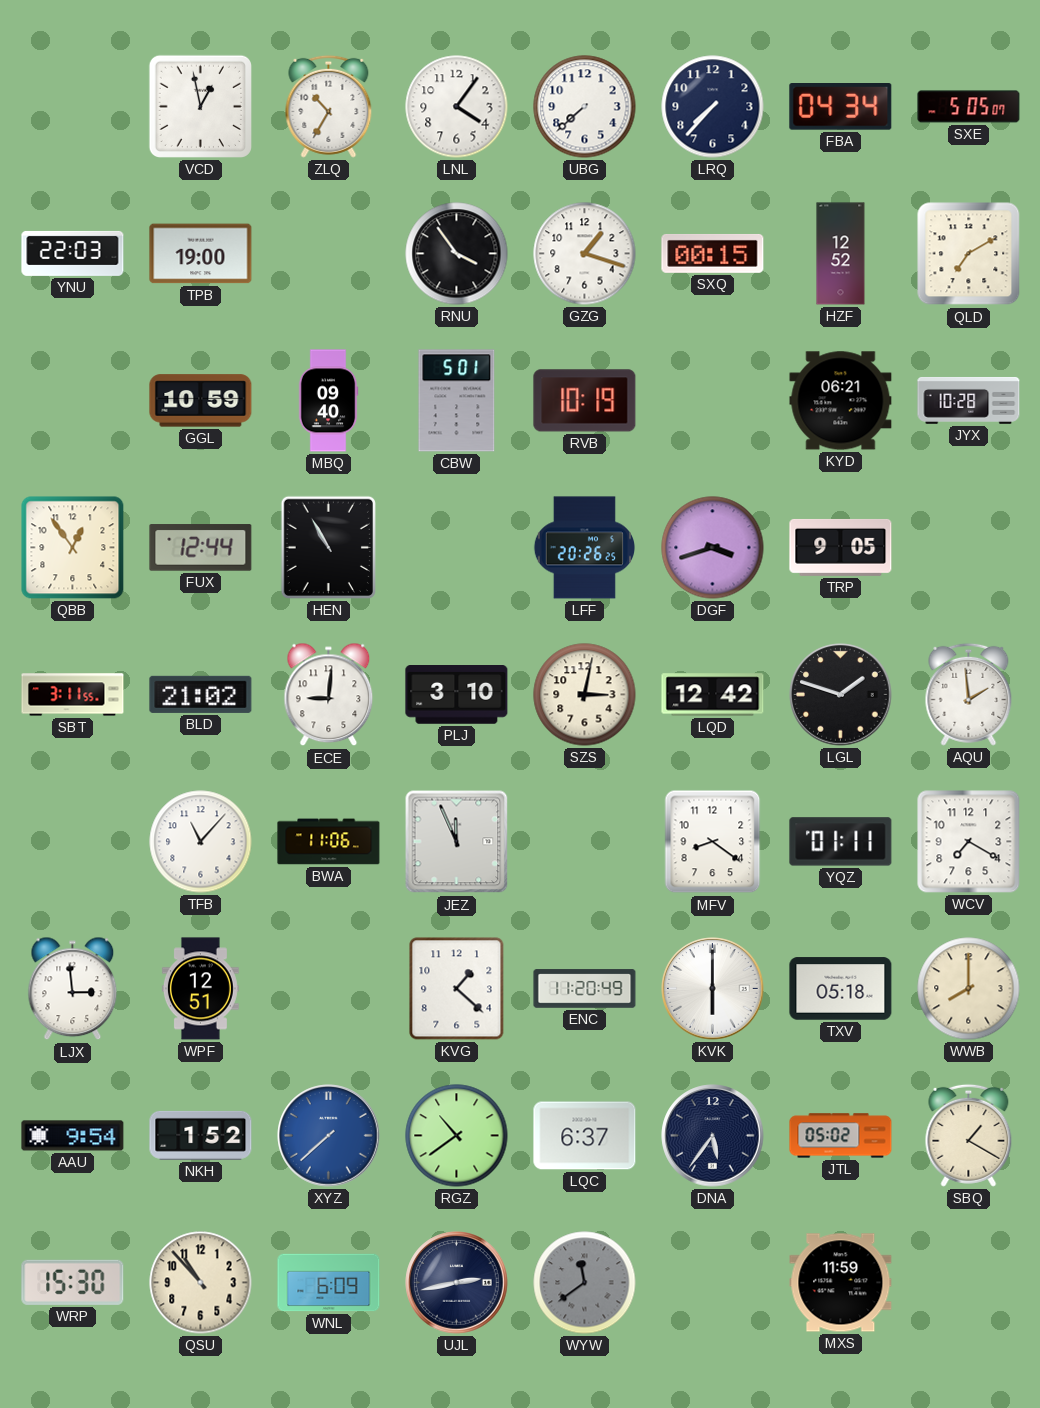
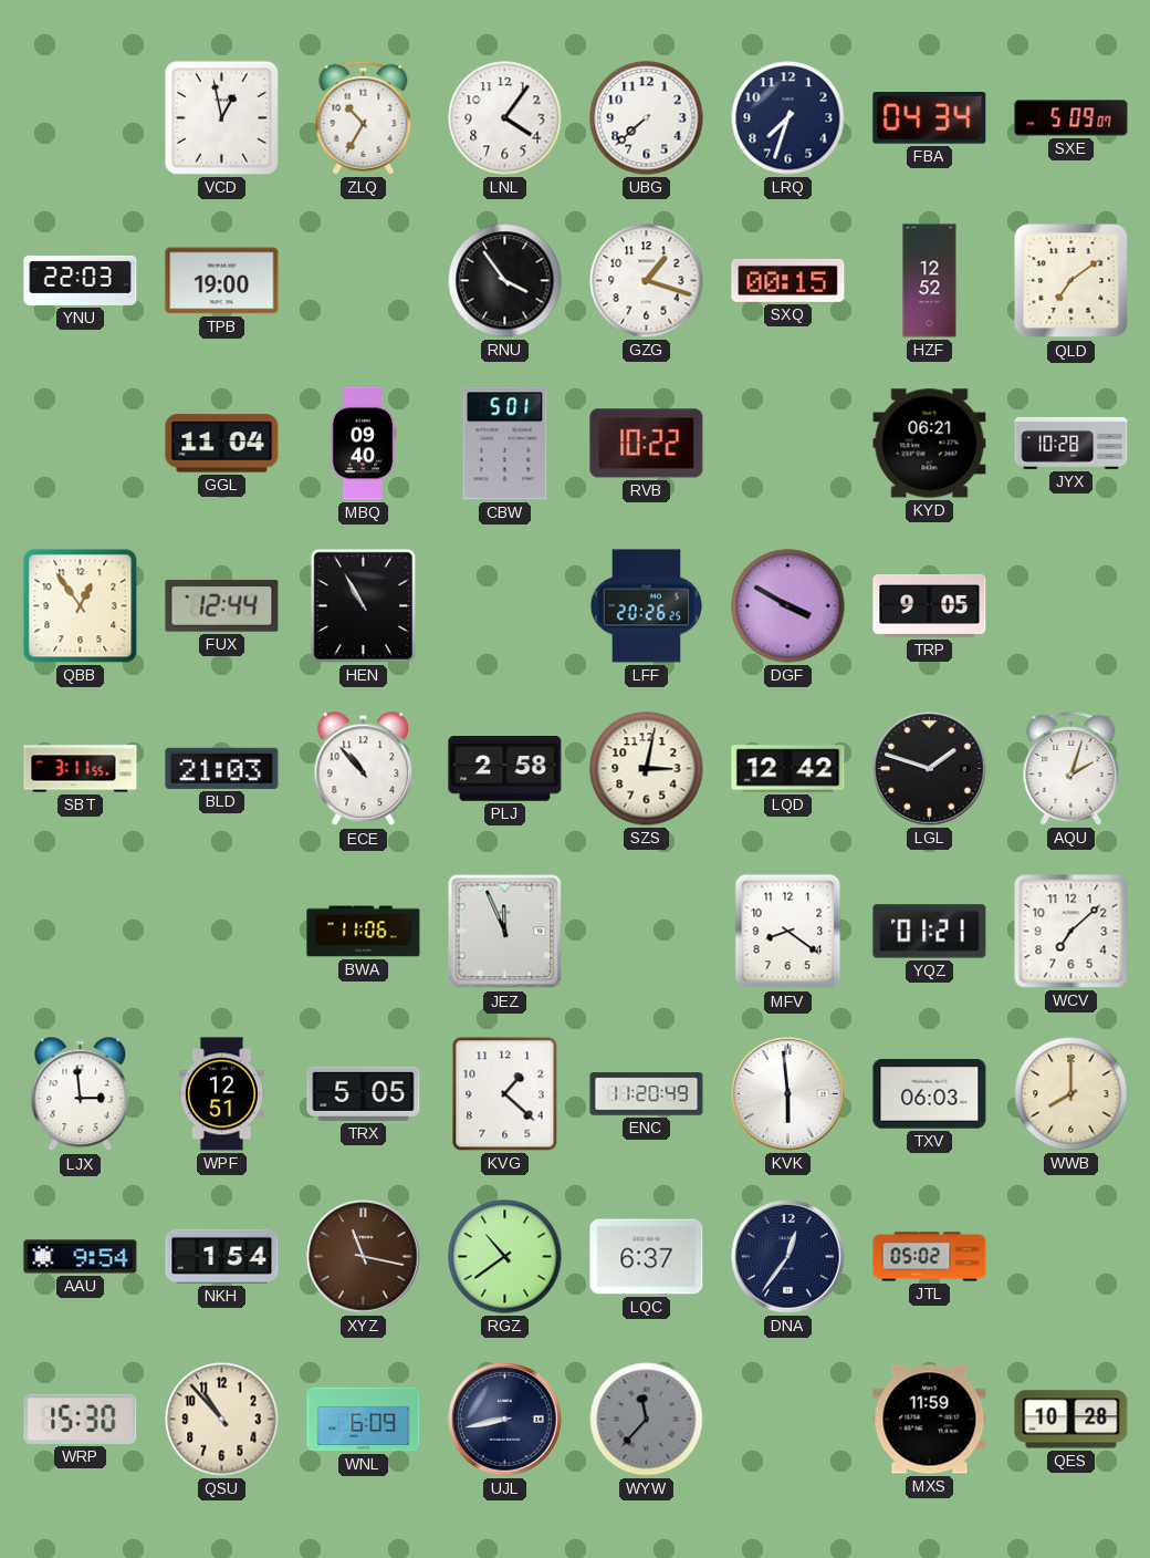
LRQ: 7:37 -> 7:33
SXE: 5:05 -> 5:09
QLD: 7:10 -> 7:09
GGL: 10:59 -> 11:04
RVB: 10:19 -> 10:22
DGF: 3:42 -> 3:50
BLD: 21:02 -> 21:03
ECE: 9:01 -> 10:53
PLJ: 3:10 -> 2:58
AQU: 1:59 -> 2:03
TFB: 11:07 -> none
YQZ: 01:11 -> 01:21
WCV: 7:20 -> 7:08
TRX: none -> 5:05
KVK: 6:00 -> 5:59
TXV: 05:18 -> 06:03
NKH: 1:52 -> 1:54
XYZ: 7:38 -> 11:17
XYZ dial: blue -> brown
DNA: 5:36 -> 12:36
SBQ: 1:20 -> none
UJL: 2:43 -> 8:43
WYW: 11:39 -> 11:37
QES: none -> 10:28
